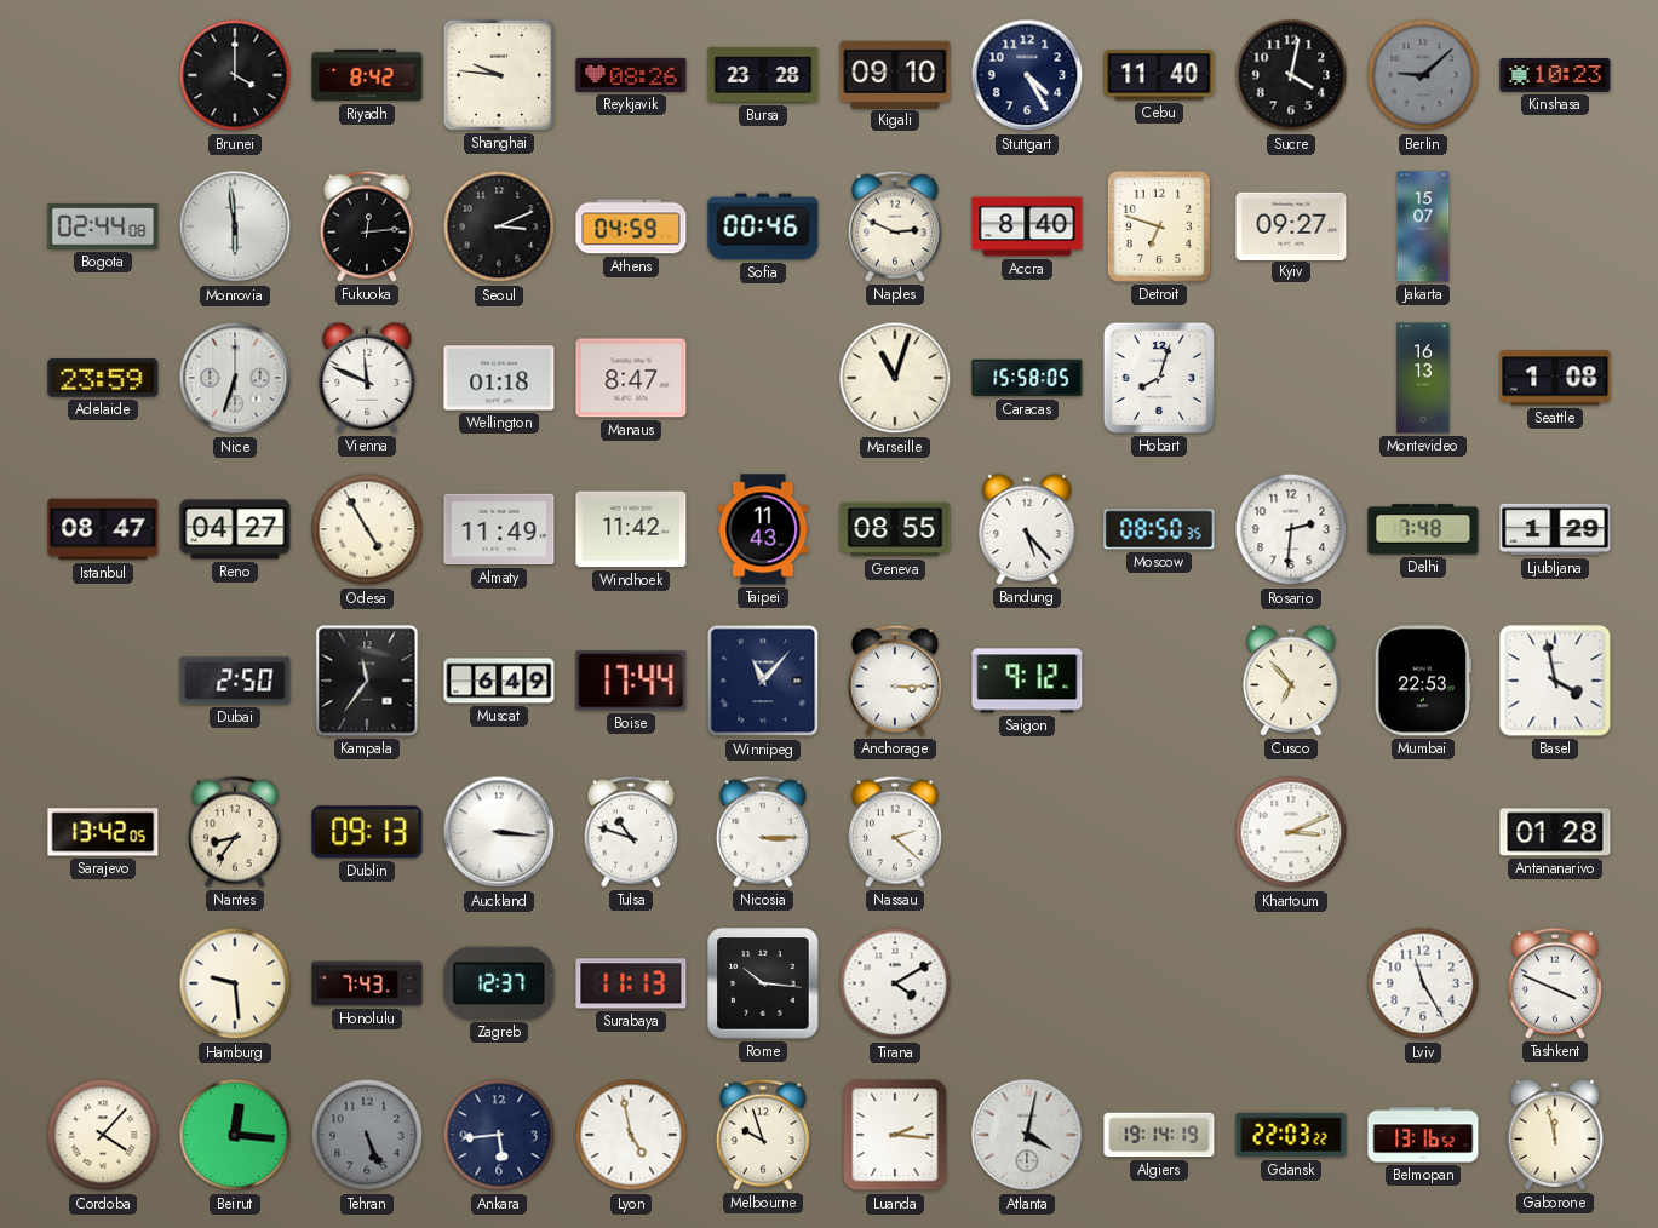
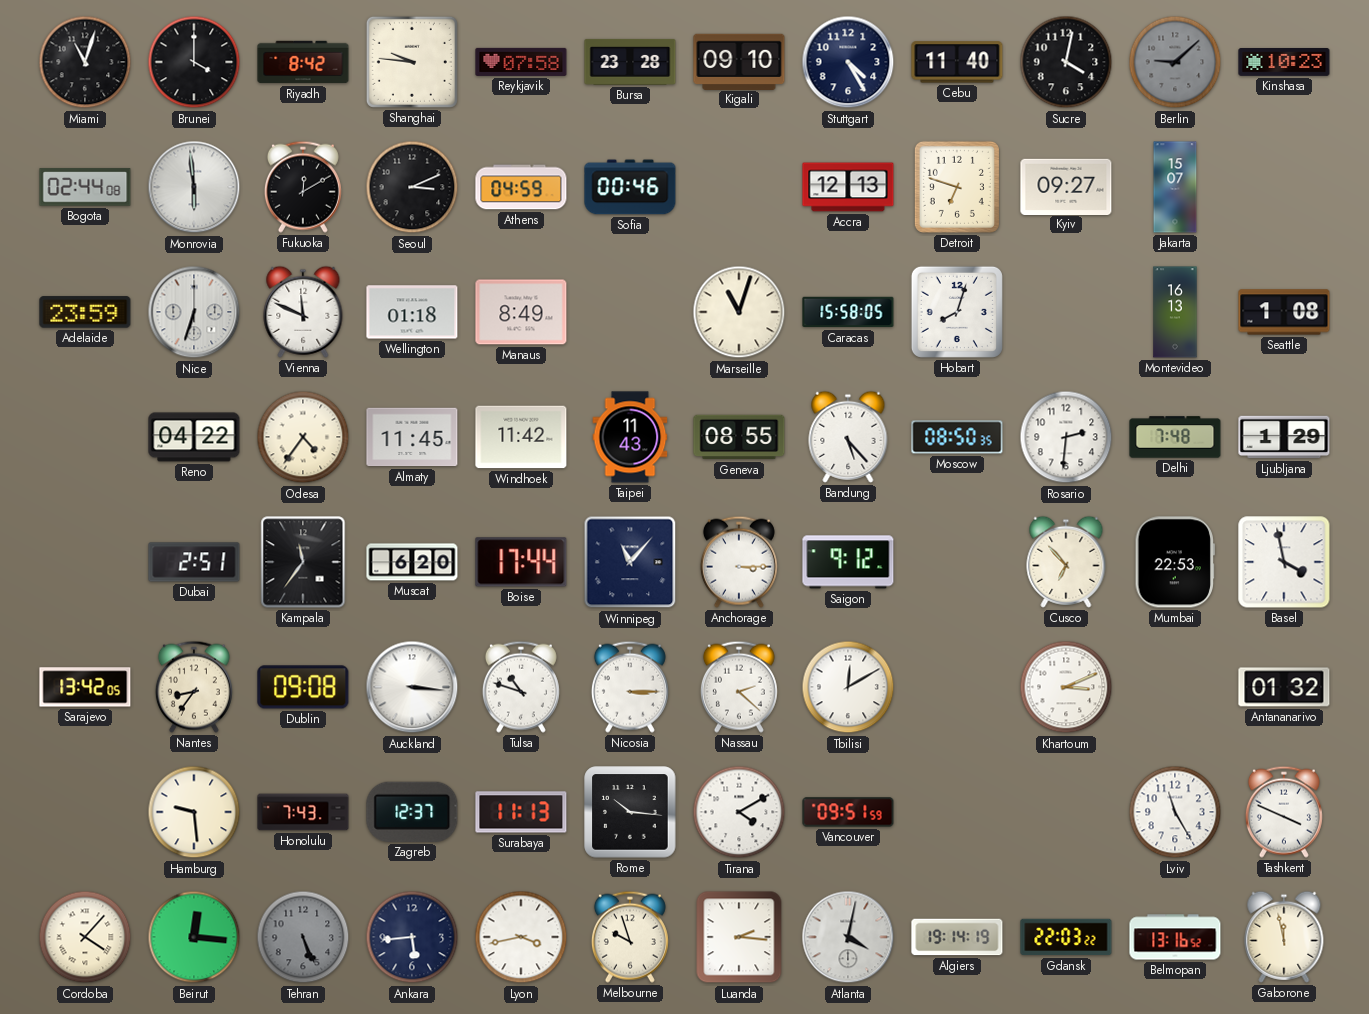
Miami: none -> 11:03
Reykjavik: 08:26 -> 07:58
Fukuoka: 12:14 -> 12:10
Naples: 2:49 -> none
Accra: 8:40 -> 12:13
Manaus: 8:47 -> 8:49
Istanbul: 08:47 -> none
Reno: 04:27 -> 04:22
Odesa: 4:55 -> 4:36
Almaty: 11:49 -> 11:45
Dubai: 2:50 -> 2:51
Muscat: 6:49 -> 6:20
Dublin: 09:13 -> 09:08
Tbilisi: none -> 12:10
Antananarivo: 01:28 -> 01:32
Vancouver: none -> 09:51
Lyon: 4:58 -> 3:43
